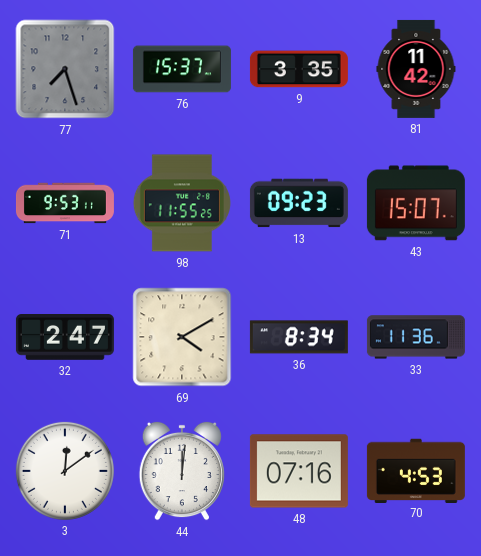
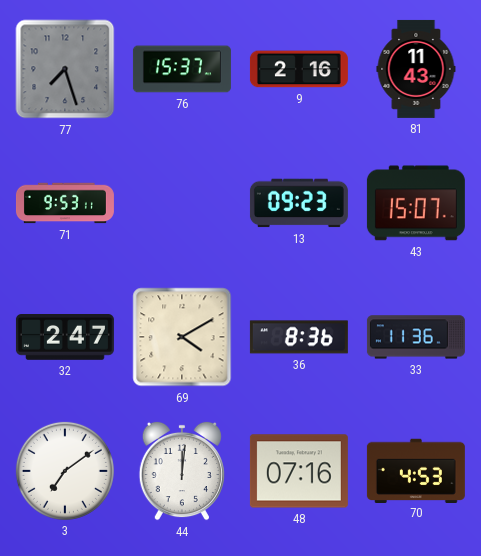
9: 3:35 -> 2:16
81: 11:42 -> 11:43
98: 11:55 -> none
36: 8:34 -> 8:36
3: 12:09 -> 7:09
